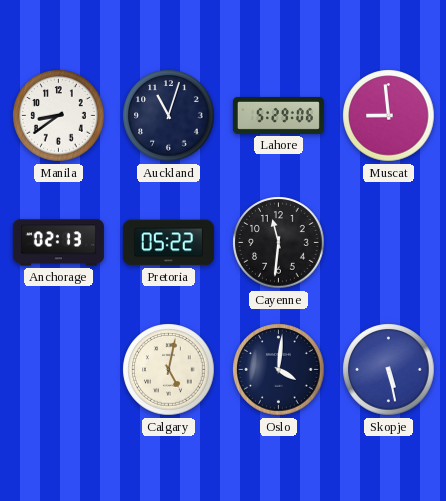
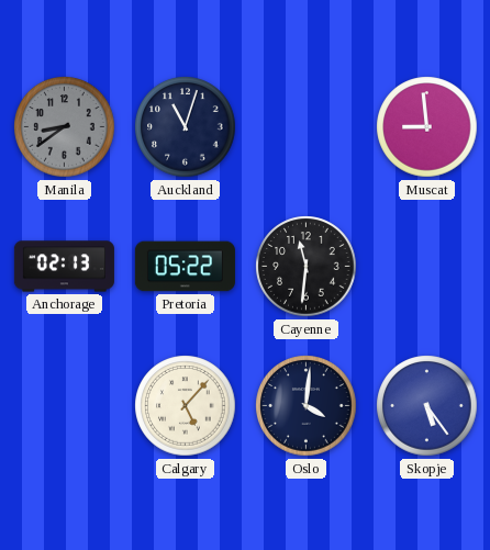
Manila dial: white -> grey
Lahore: 5:29 -> none
Calgary: 5:02 -> 5:07
Skopje: 5:28 -> 5:24
